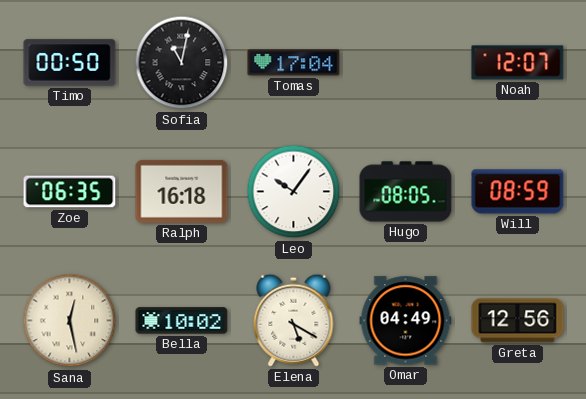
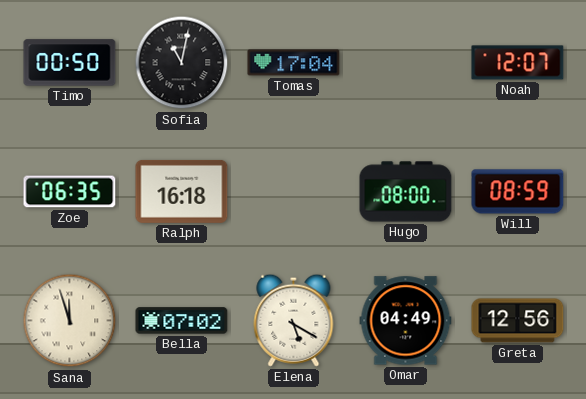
Leo: 10:06 -> none
Hugo: 08:05 -> 08:00
Sana: 12:28 -> 11:57
Bella: 10:02 -> 07:02
